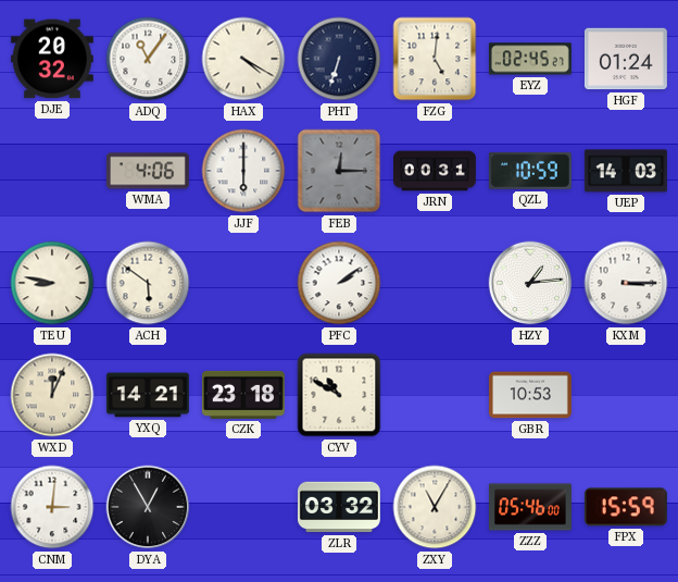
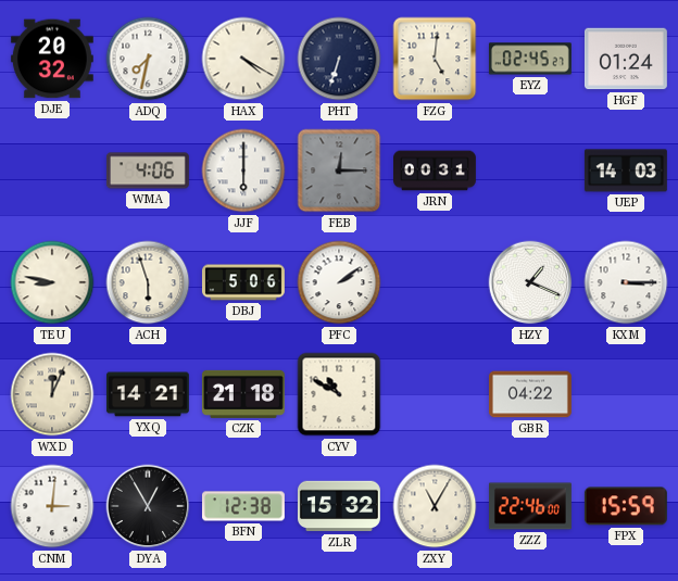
ADQ: 11:06 -> 7:32
QZL: 10:59 -> none
ACH: 5:51 -> 5:57
DBJ: none -> 5:06
HZY: 1:14 -> 1:19
CZK: 23:18 -> 21:18
GBR: 10:53 -> 04:22
BFN: none -> 12:38
ZLR: 03:32 -> 15:32
ZZZ: 05:46 -> 22:46
